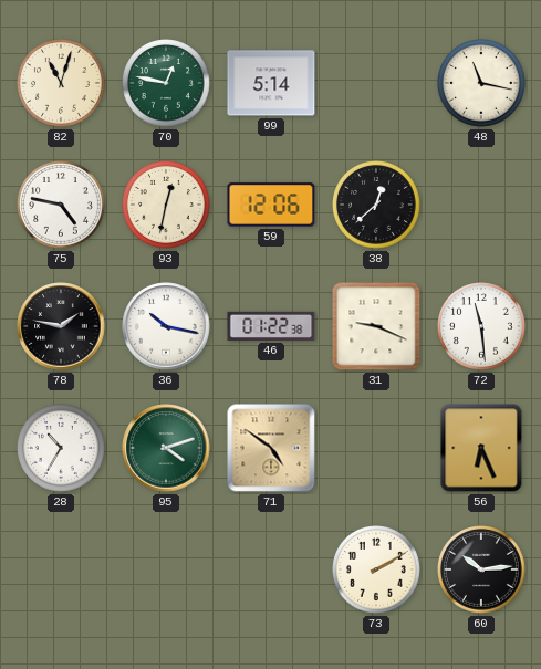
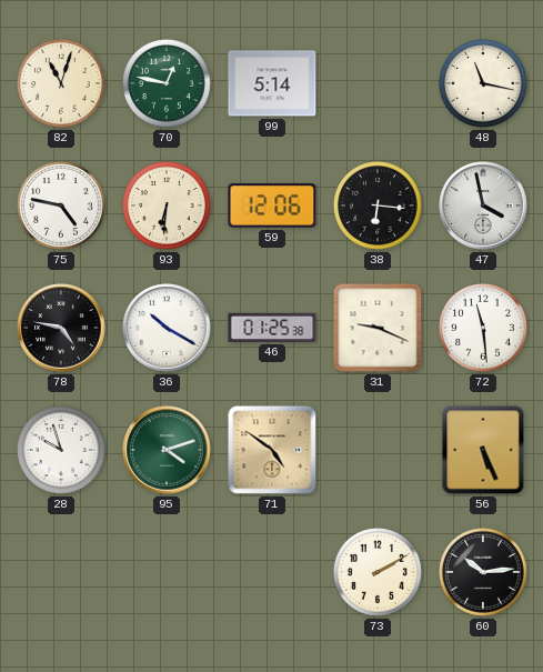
93: 12:32 -> 6:31
38: 12:38 -> 6:16
47: none -> 3:58
78: 1:47 -> 4:47
36: 10:17 -> 10:20
46: 01:22 -> 01:25
28: 10:35 -> 9:57
56: 6:26 -> 5:26
